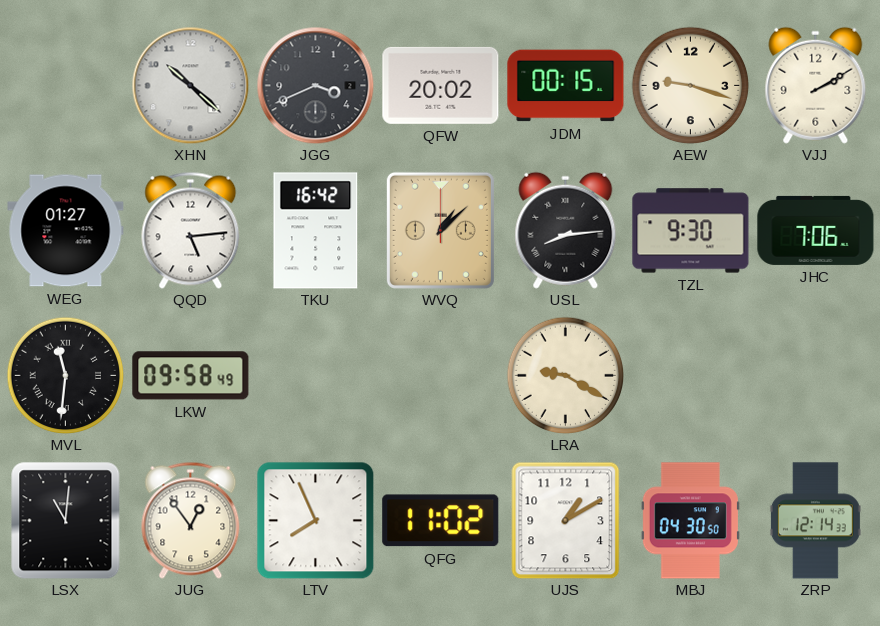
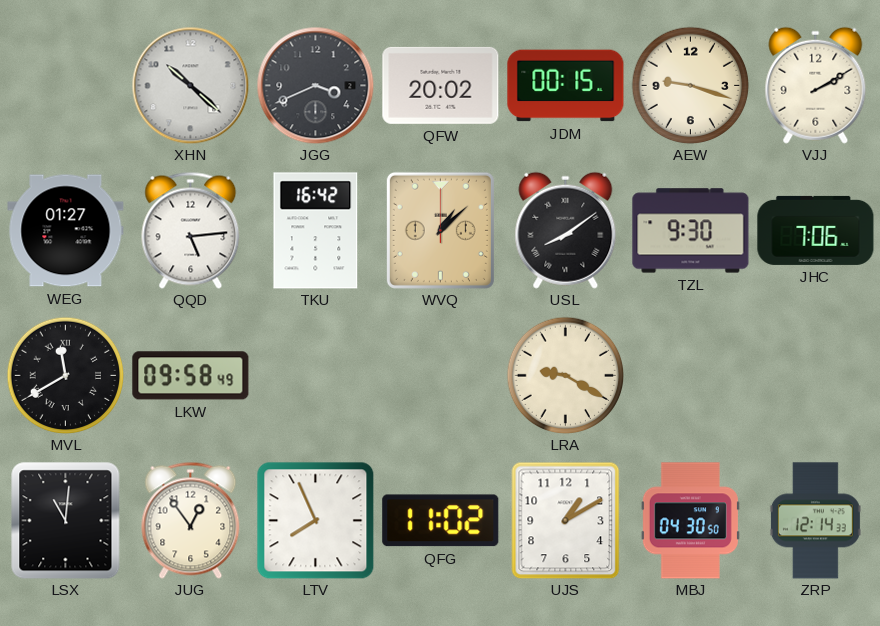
USL: 8:14 -> 8:09
MVL: 11:31 -> 11:40
